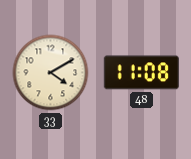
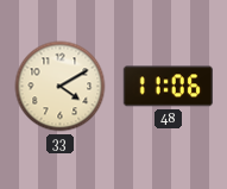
48: 11:08 -> 11:06
